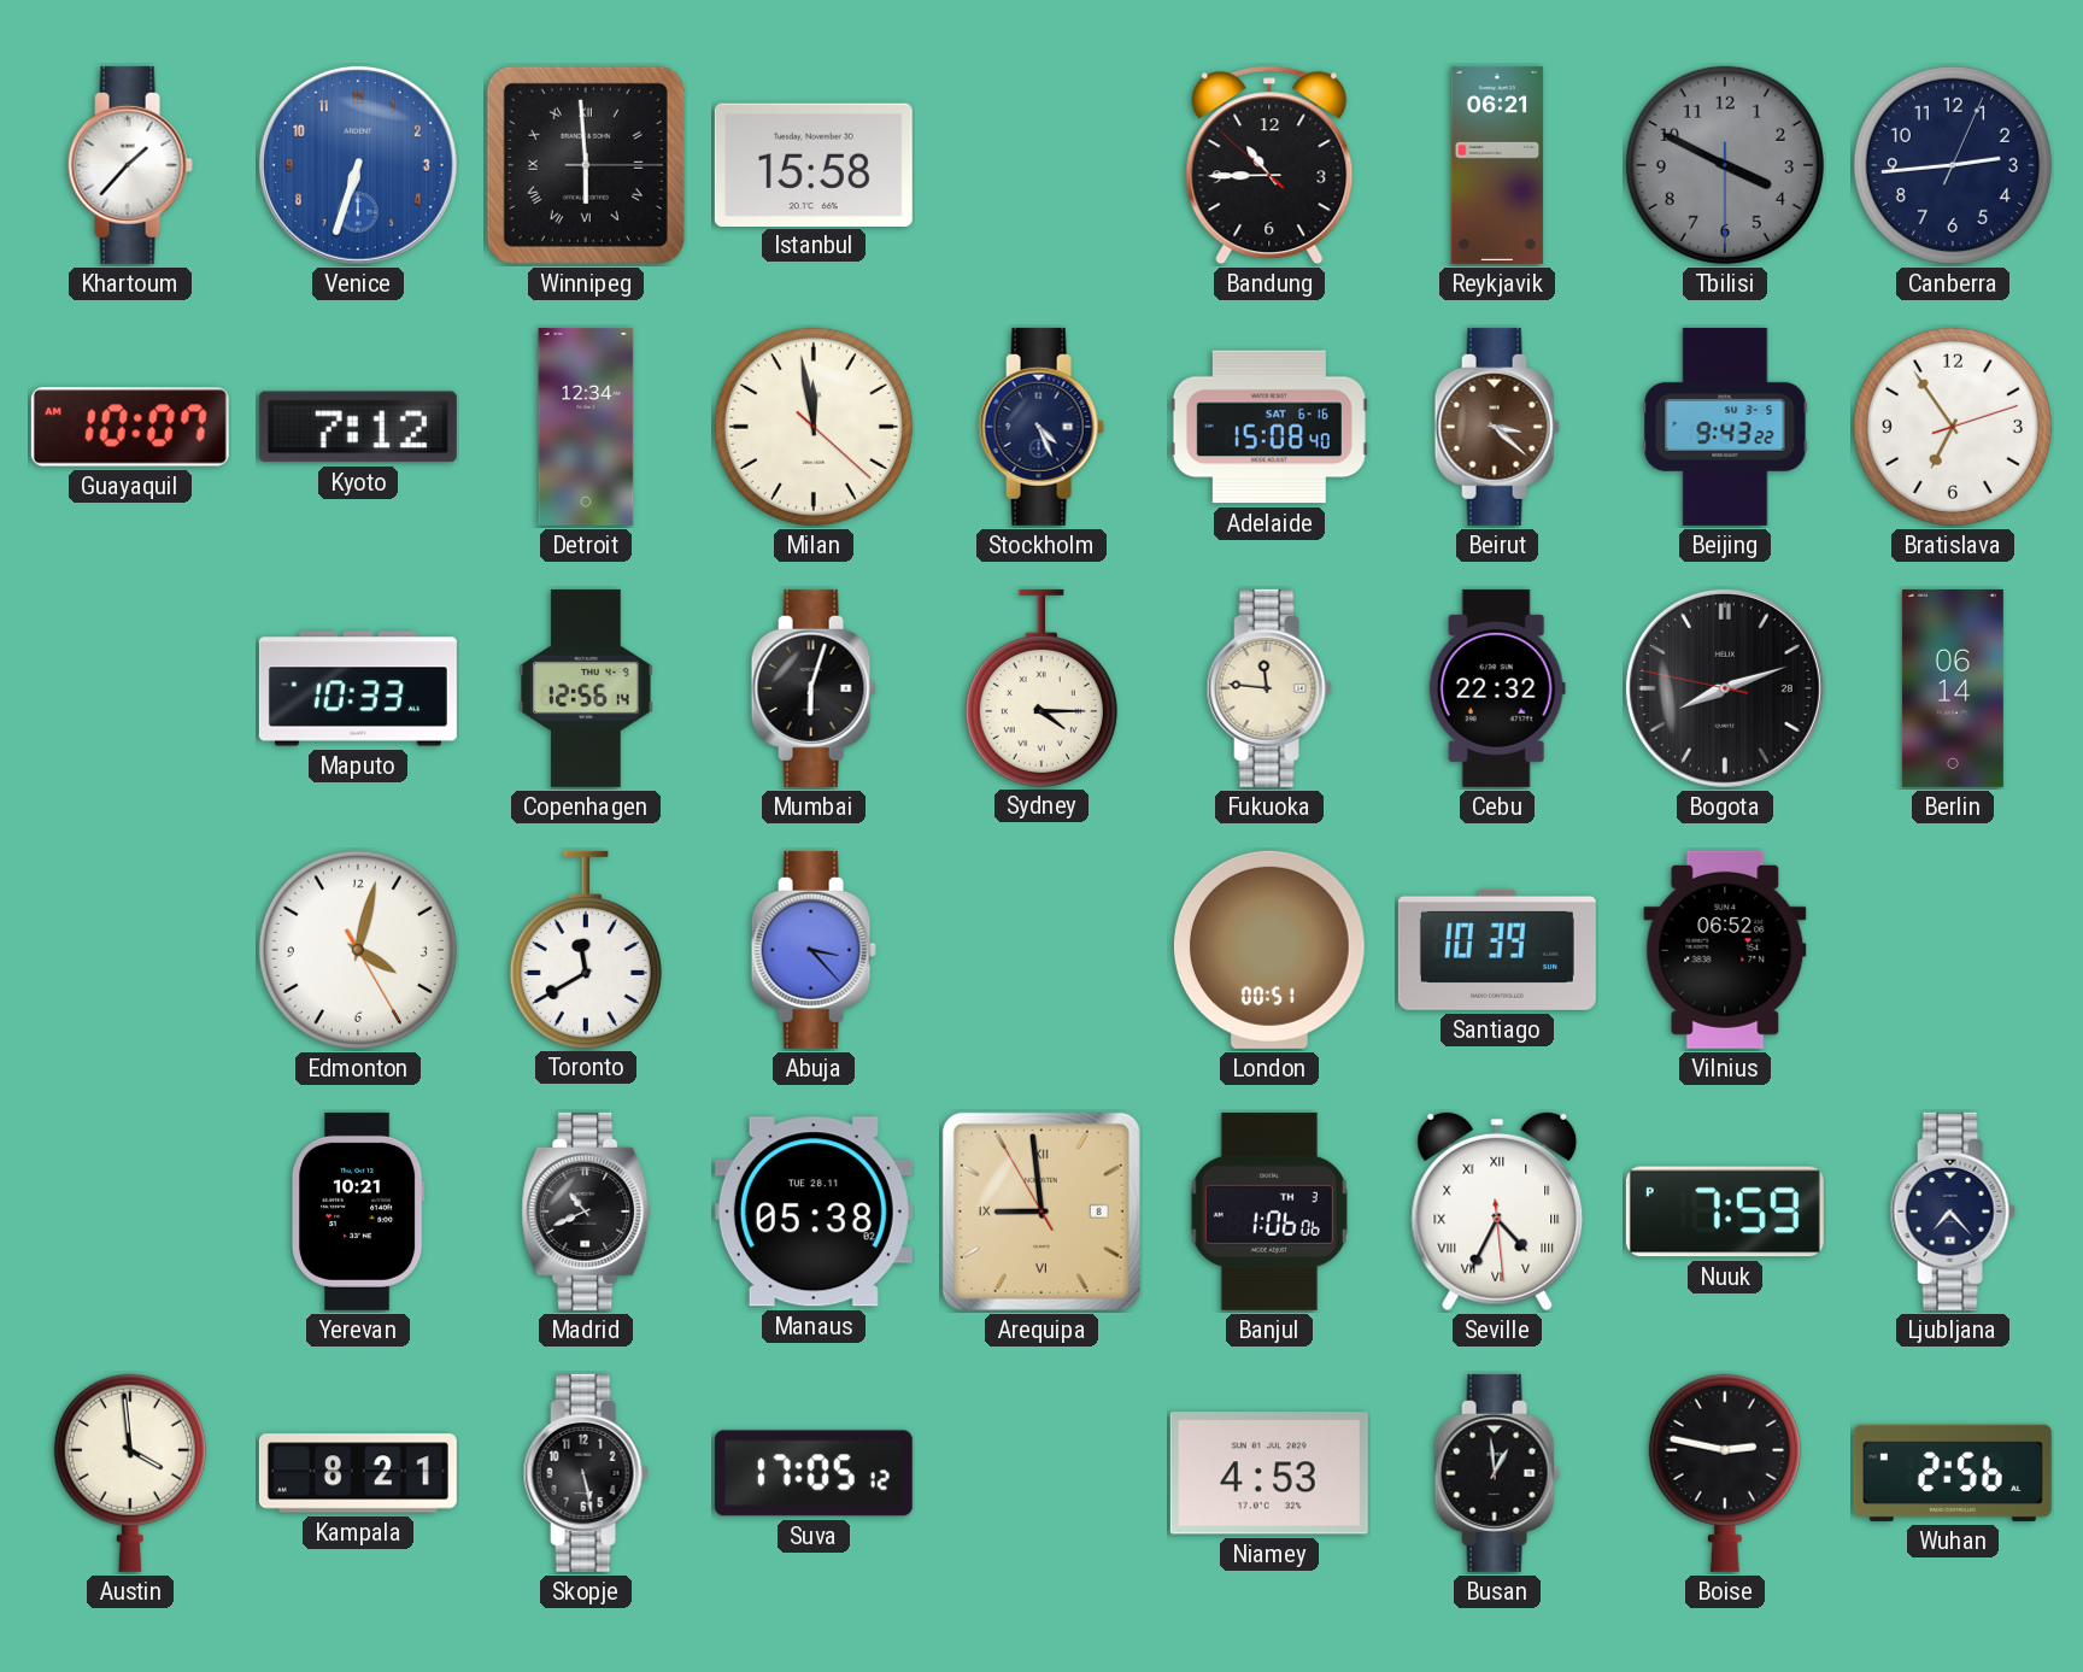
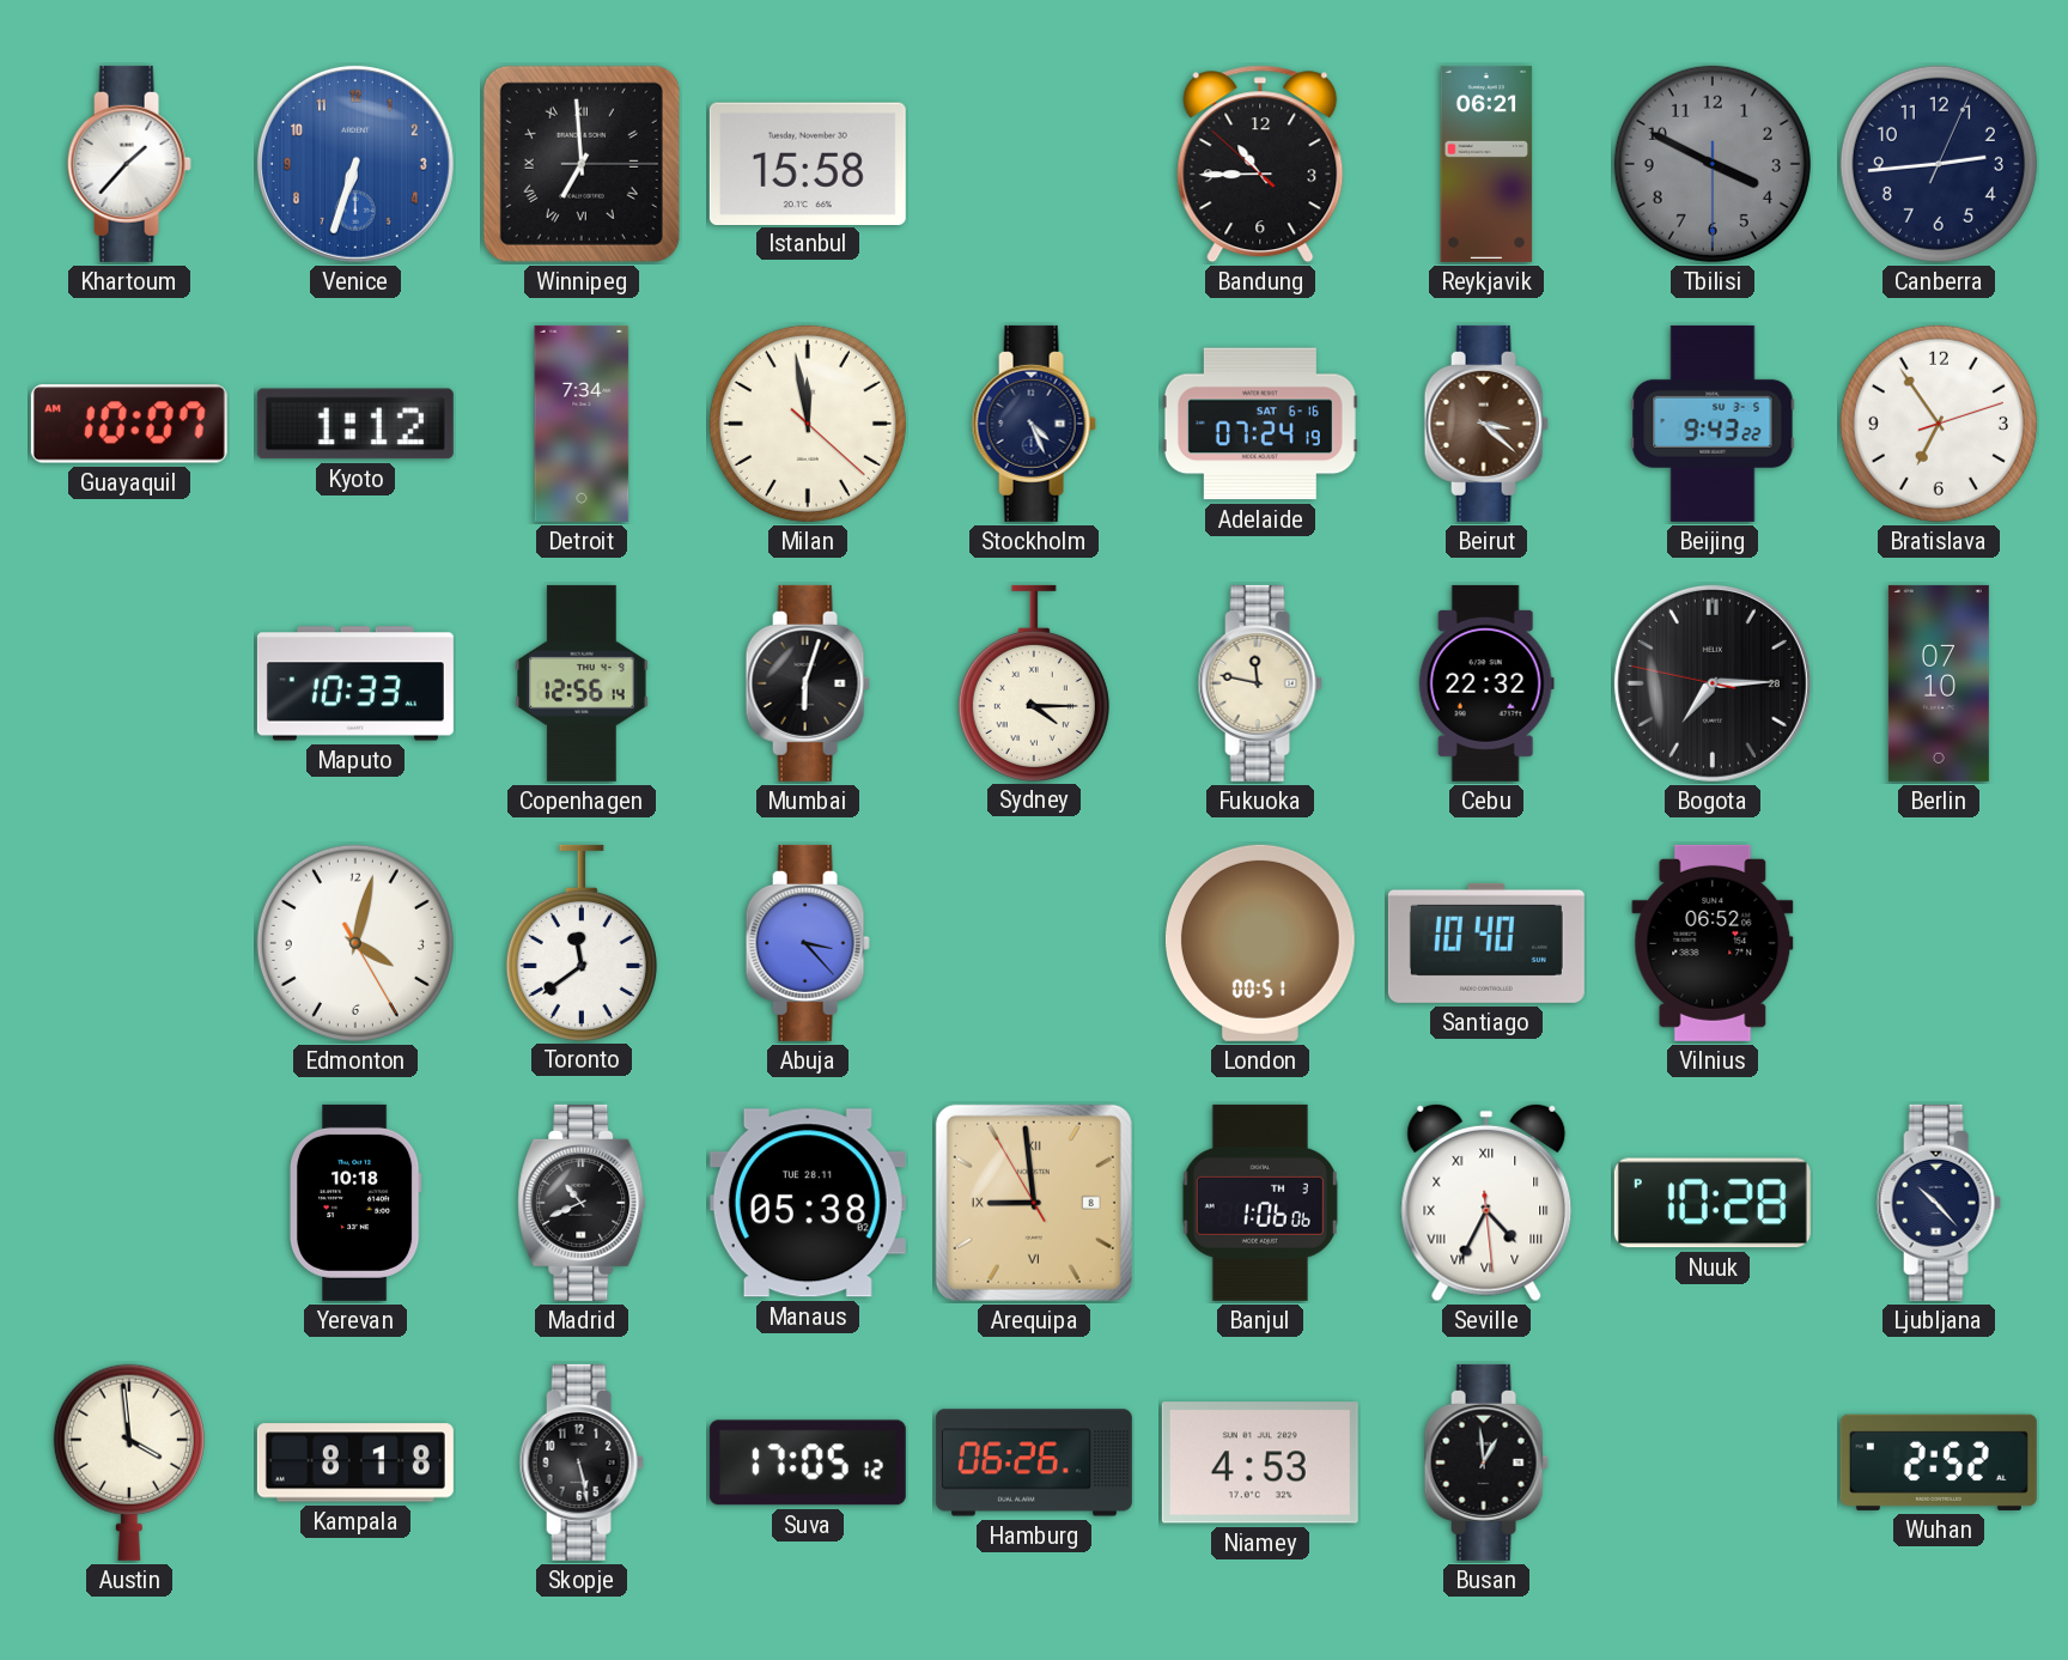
Winnipeg: 5:59 -> 6:59
Kyoto: 7:12 -> 1:12
Detroit: 12:34 -> 7:34
Adelaide: 15:08 -> 07:24
Fukuoka: 11:46 -> 11:47
Bogota: 8:11 -> 7:14
Berlin: 06:14 -> 07:10
Toronto: 11:40 -> 11:39
Santiago: 10:39 -> 10:40
Yerevan: 10:21 -> 10:18
Nuuk: 7:59 -> 10:28
Ljubljana: 7:23 -> 10:23
Kampala: 8:21 -> 8:18
Hamburg: none -> 06:26
Boise: 2:47 -> none
Wuhan: 2:56 -> 2:52
